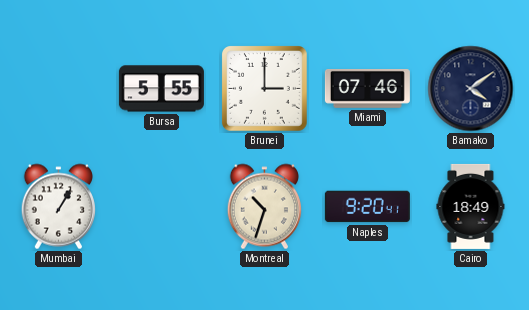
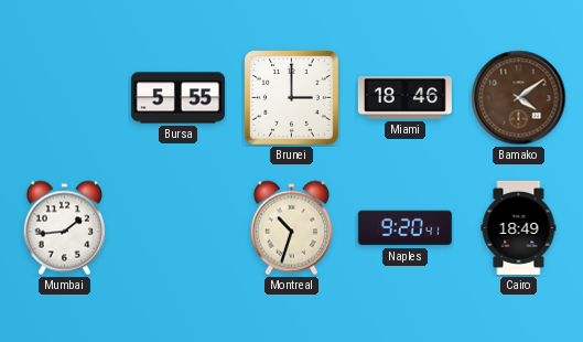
Miami: 07:46 -> 18:46
Bamako dial: navy -> brown
Mumbai: 1:05 -> 1:44
